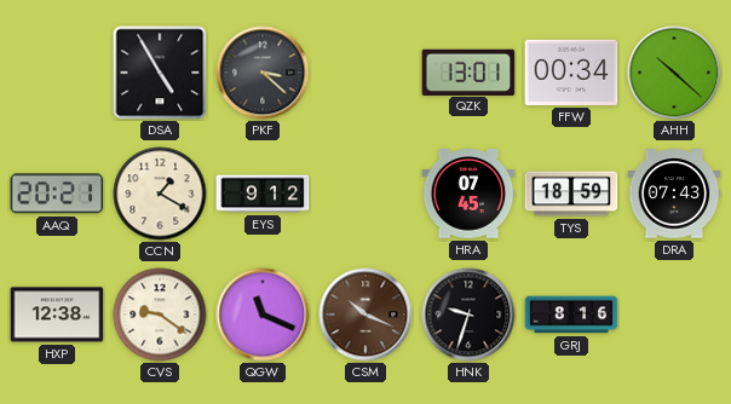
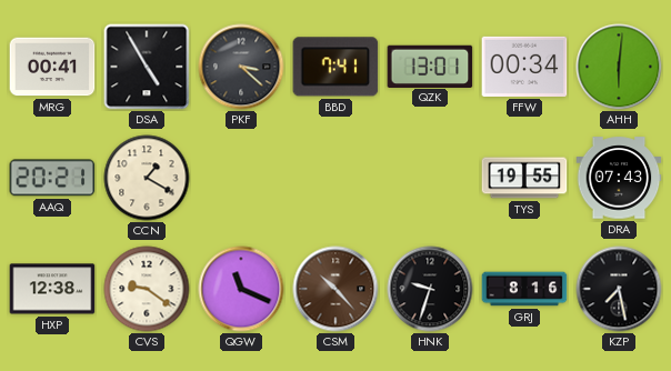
MRG: none -> 00:41
BBD: none -> 7:41
AHH: 10:22 -> 6:01
EYS: 9:12 -> none
HRA: 07:45 -> none
TYS: 18:59 -> 19:55
CSM: 10:19 -> 10:23
KZP: none -> 7:28
